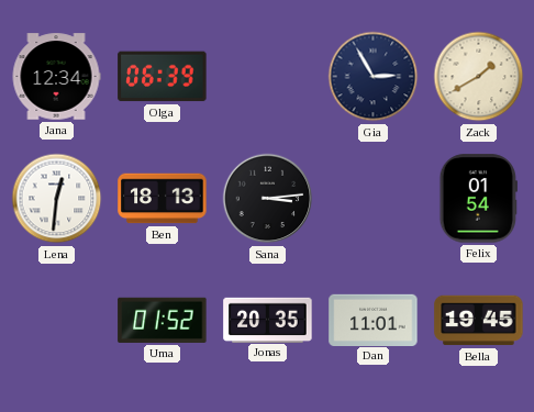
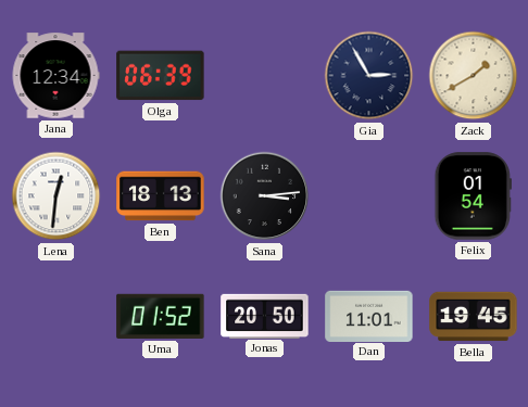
Jonas: 20:35 -> 20:50
